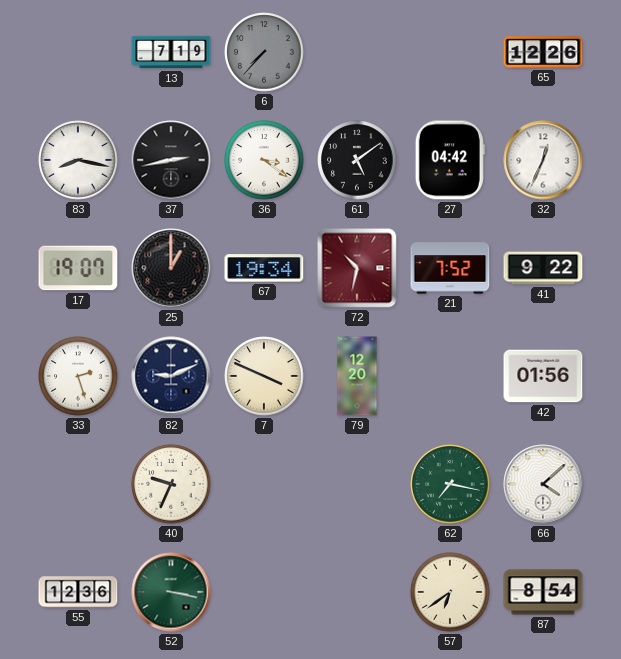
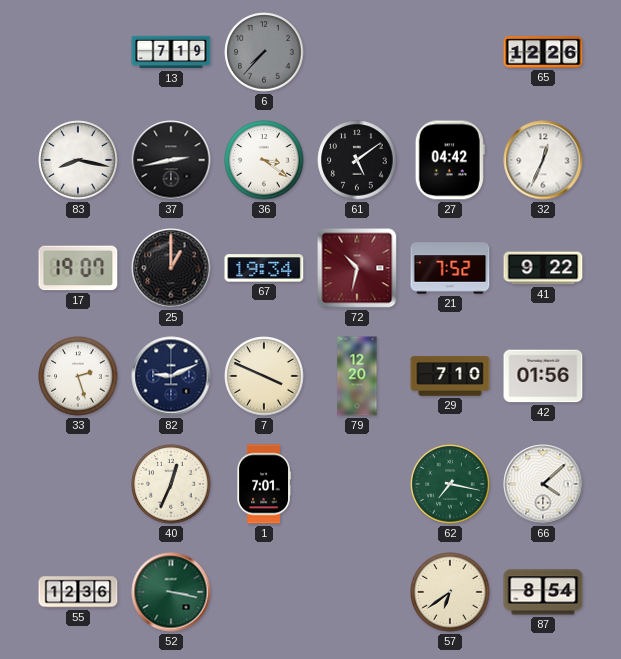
29: none -> 7:10
40: 9:34 -> 12:34
1: none -> 7:01
